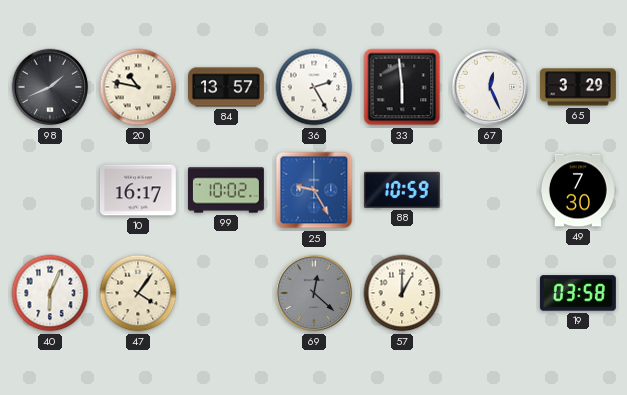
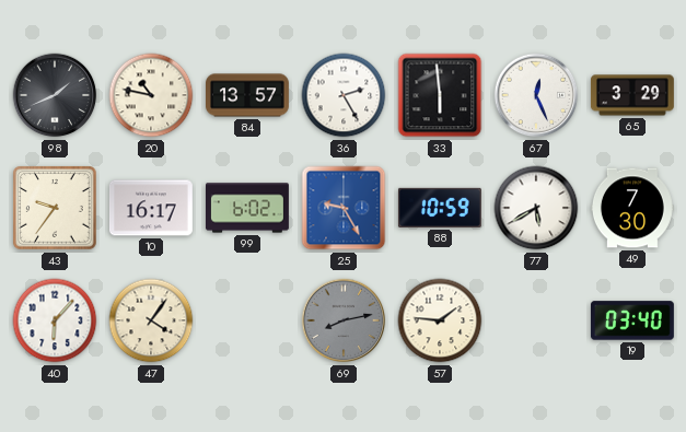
43: none -> 9:36
99: 10:02 -> 6:02
77: none -> 5:40
40: 6:04 -> 6:07
69: 12:22 -> 8:13
57: 1:00 -> 1:46
19: 03:58 -> 03:40
